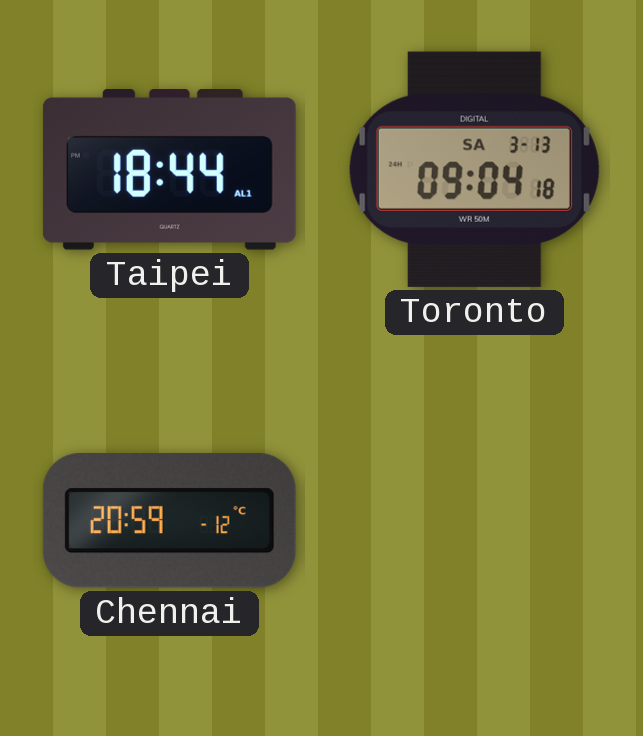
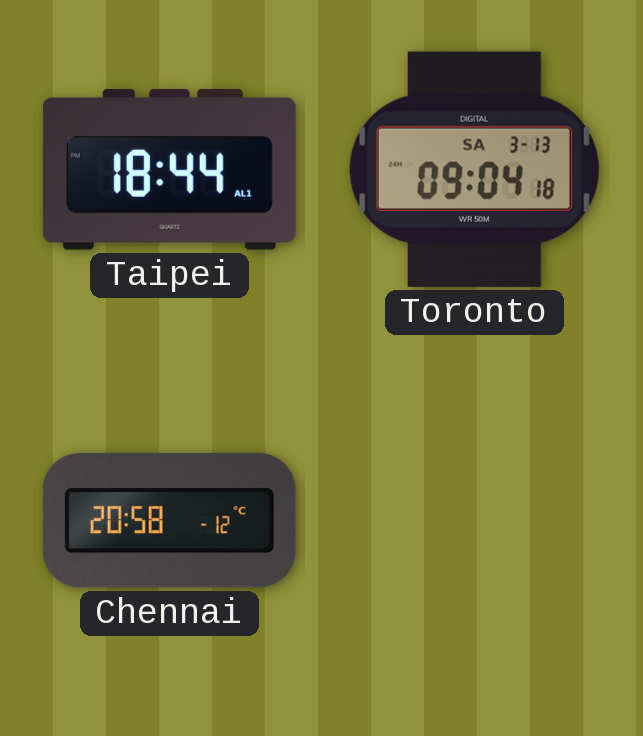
Chennai: 20:59 -> 20:58
